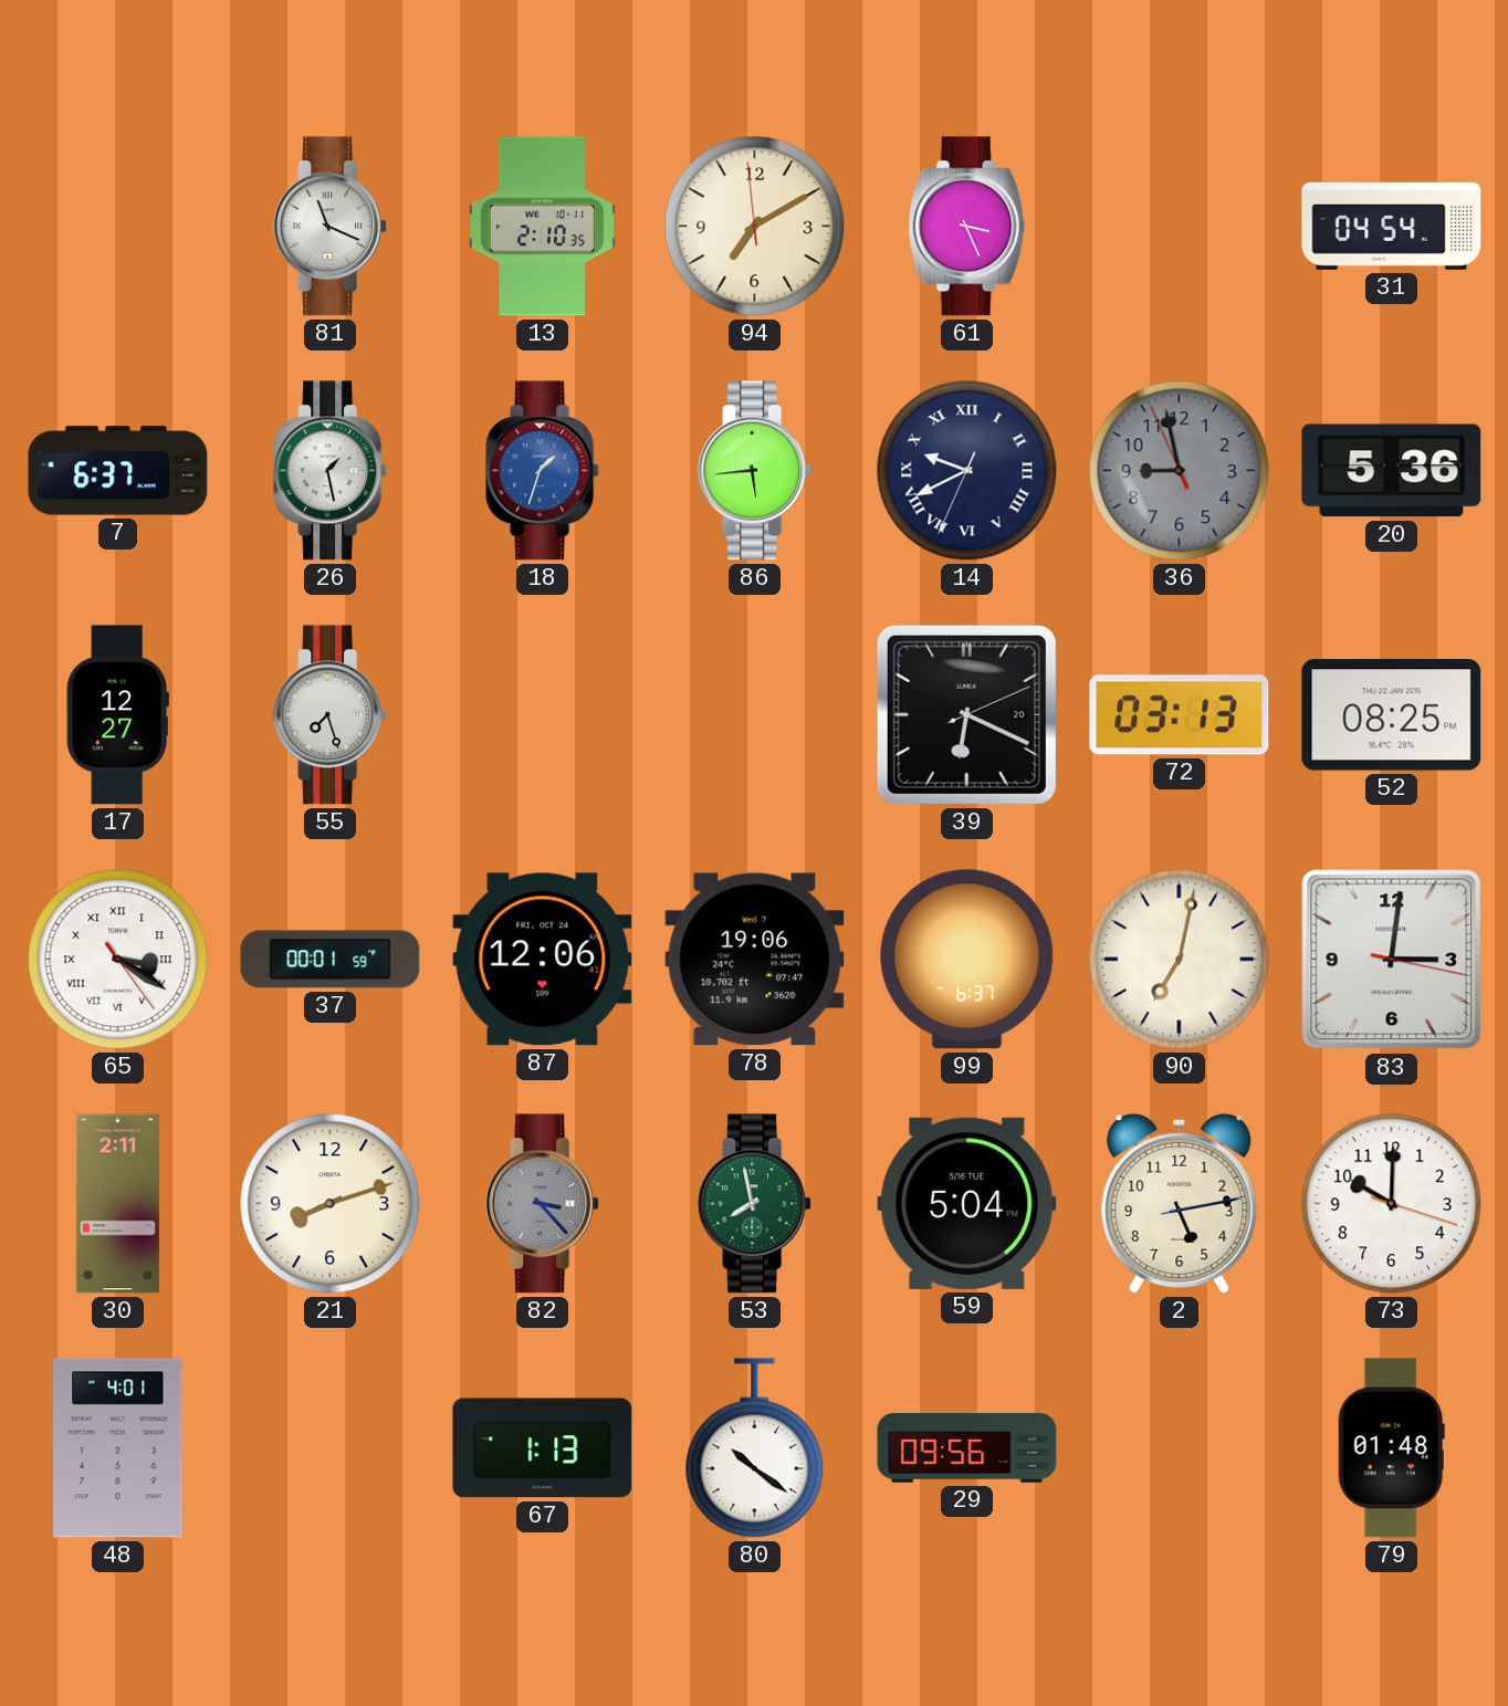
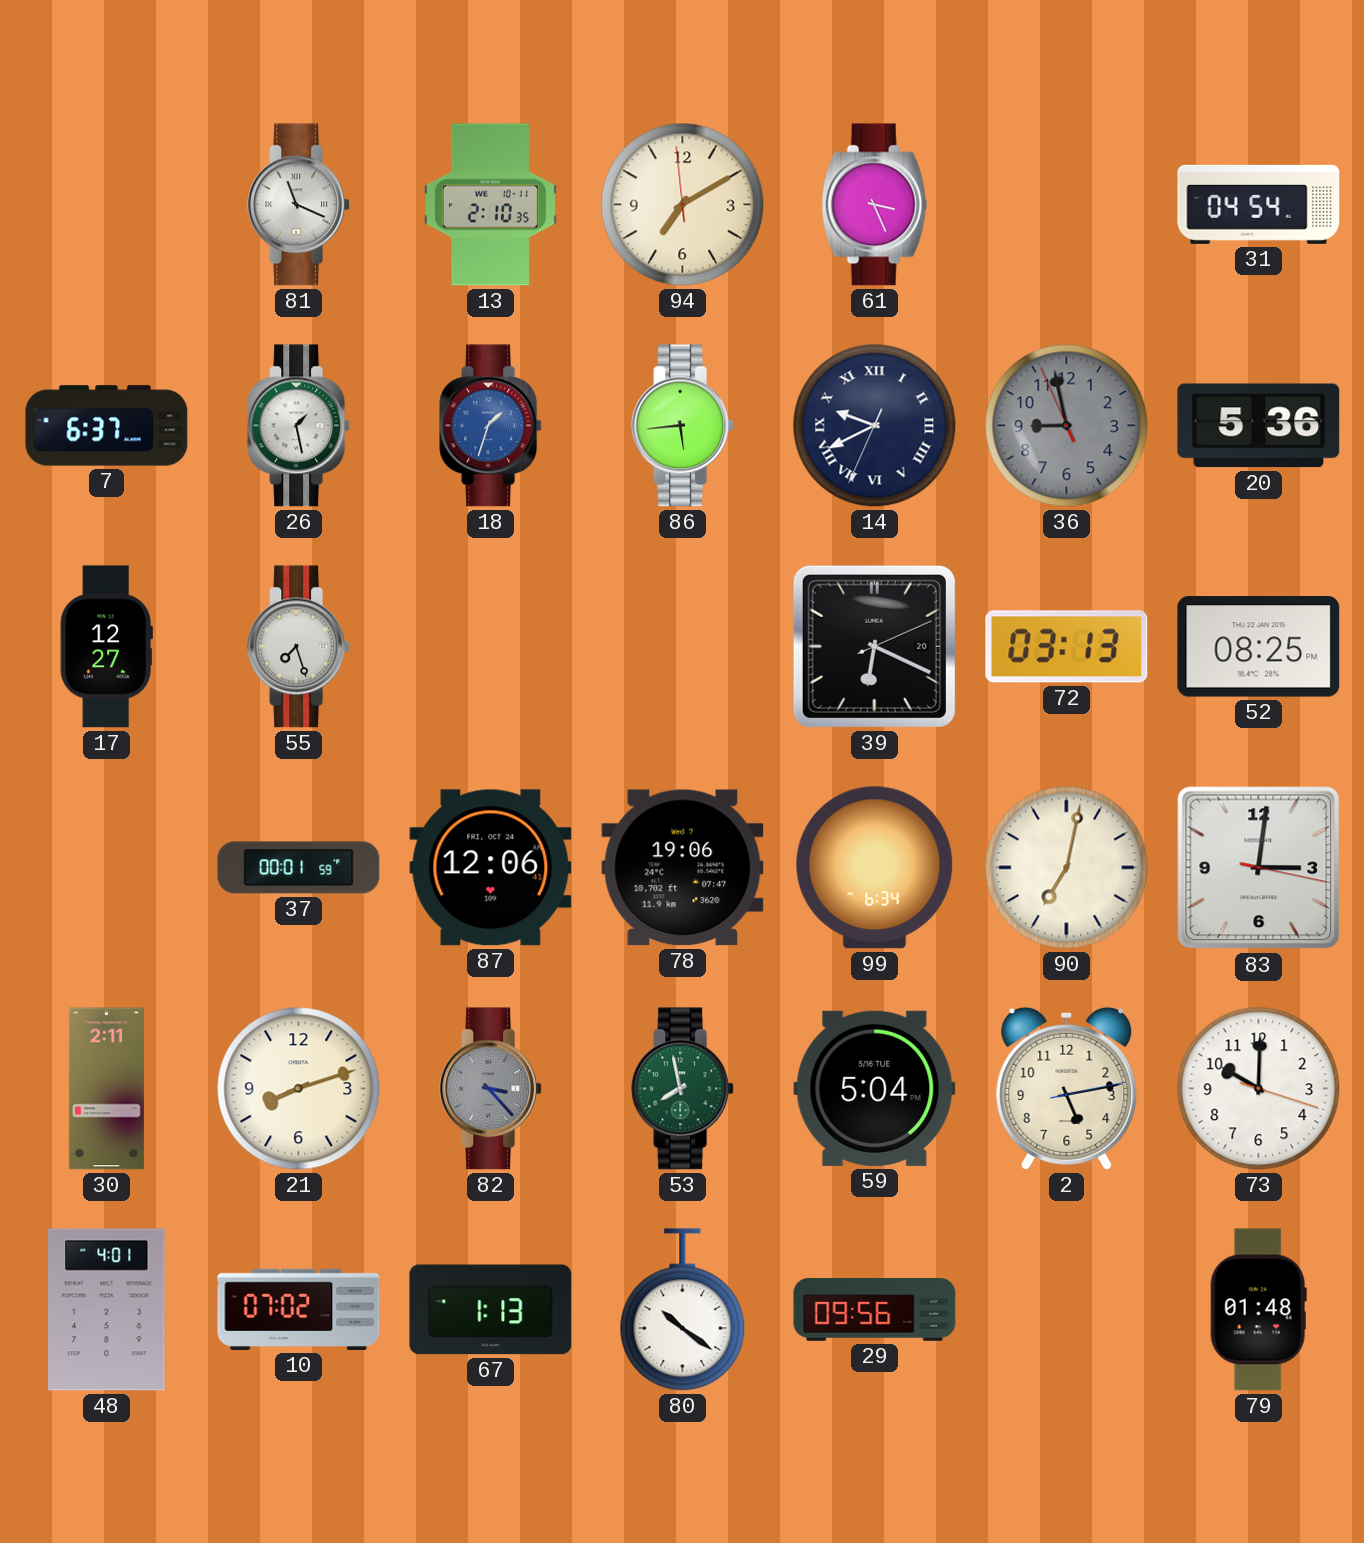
65: 3:20 -> none
99: 6:37 -> 6:34
10: none -> 07:02
